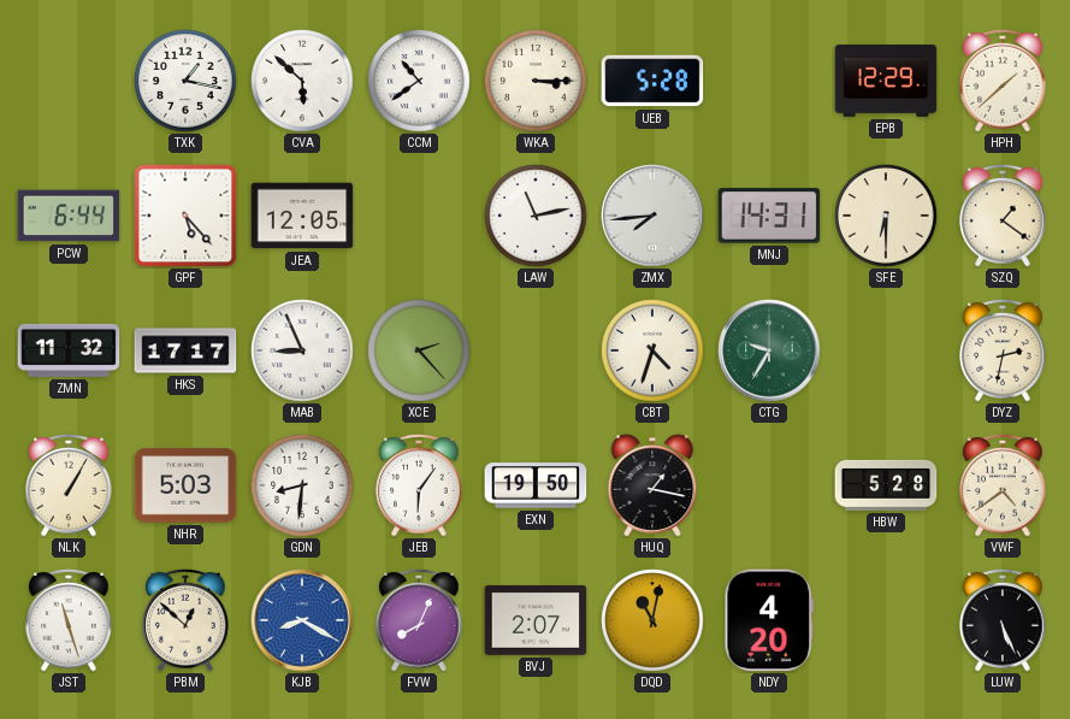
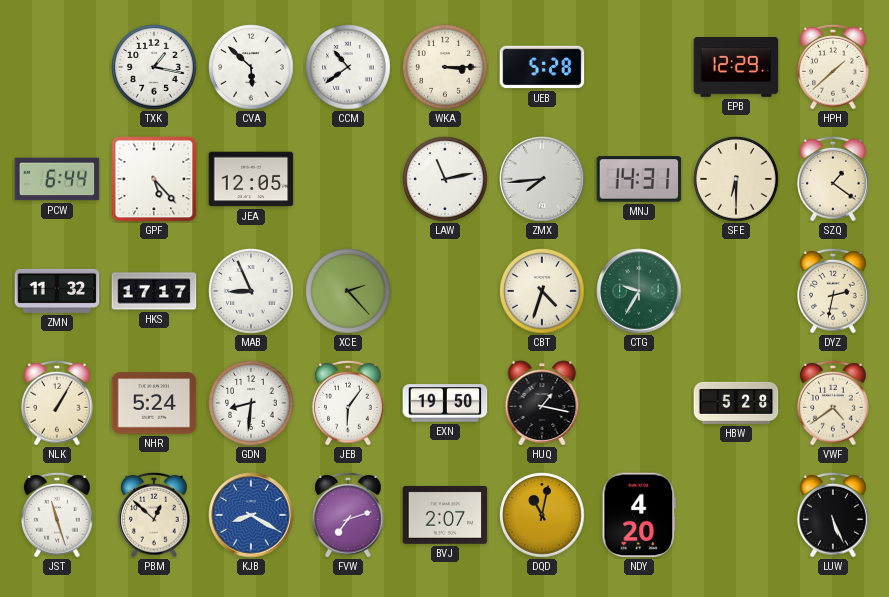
NHR: 5:03 -> 5:24
FVW: 8:04 -> 7:12
